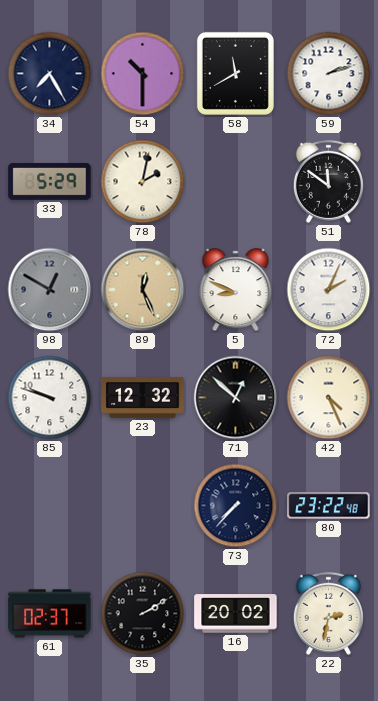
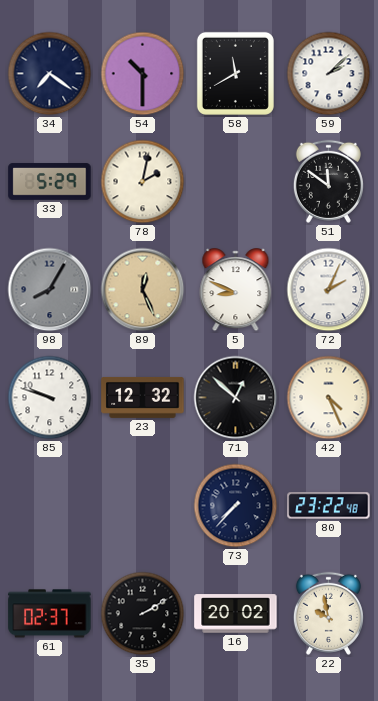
34: 7:25 -> 7:21
59: 2:12 -> 2:08
98: 12:50 -> 8:05
22: 2:32 -> 9:58
